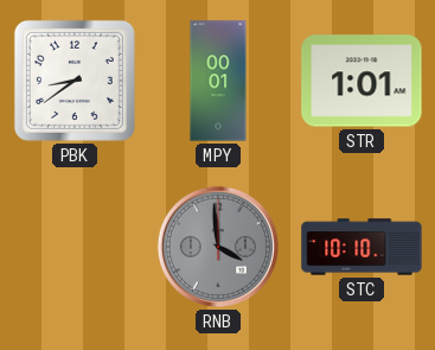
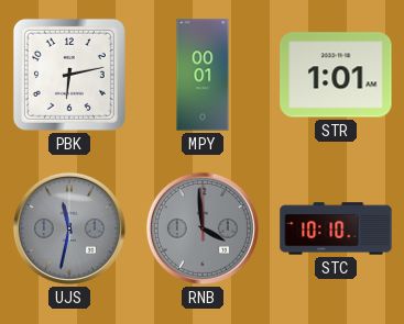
PBK: 8:39 -> 6:13
UJS: none -> 11:32
